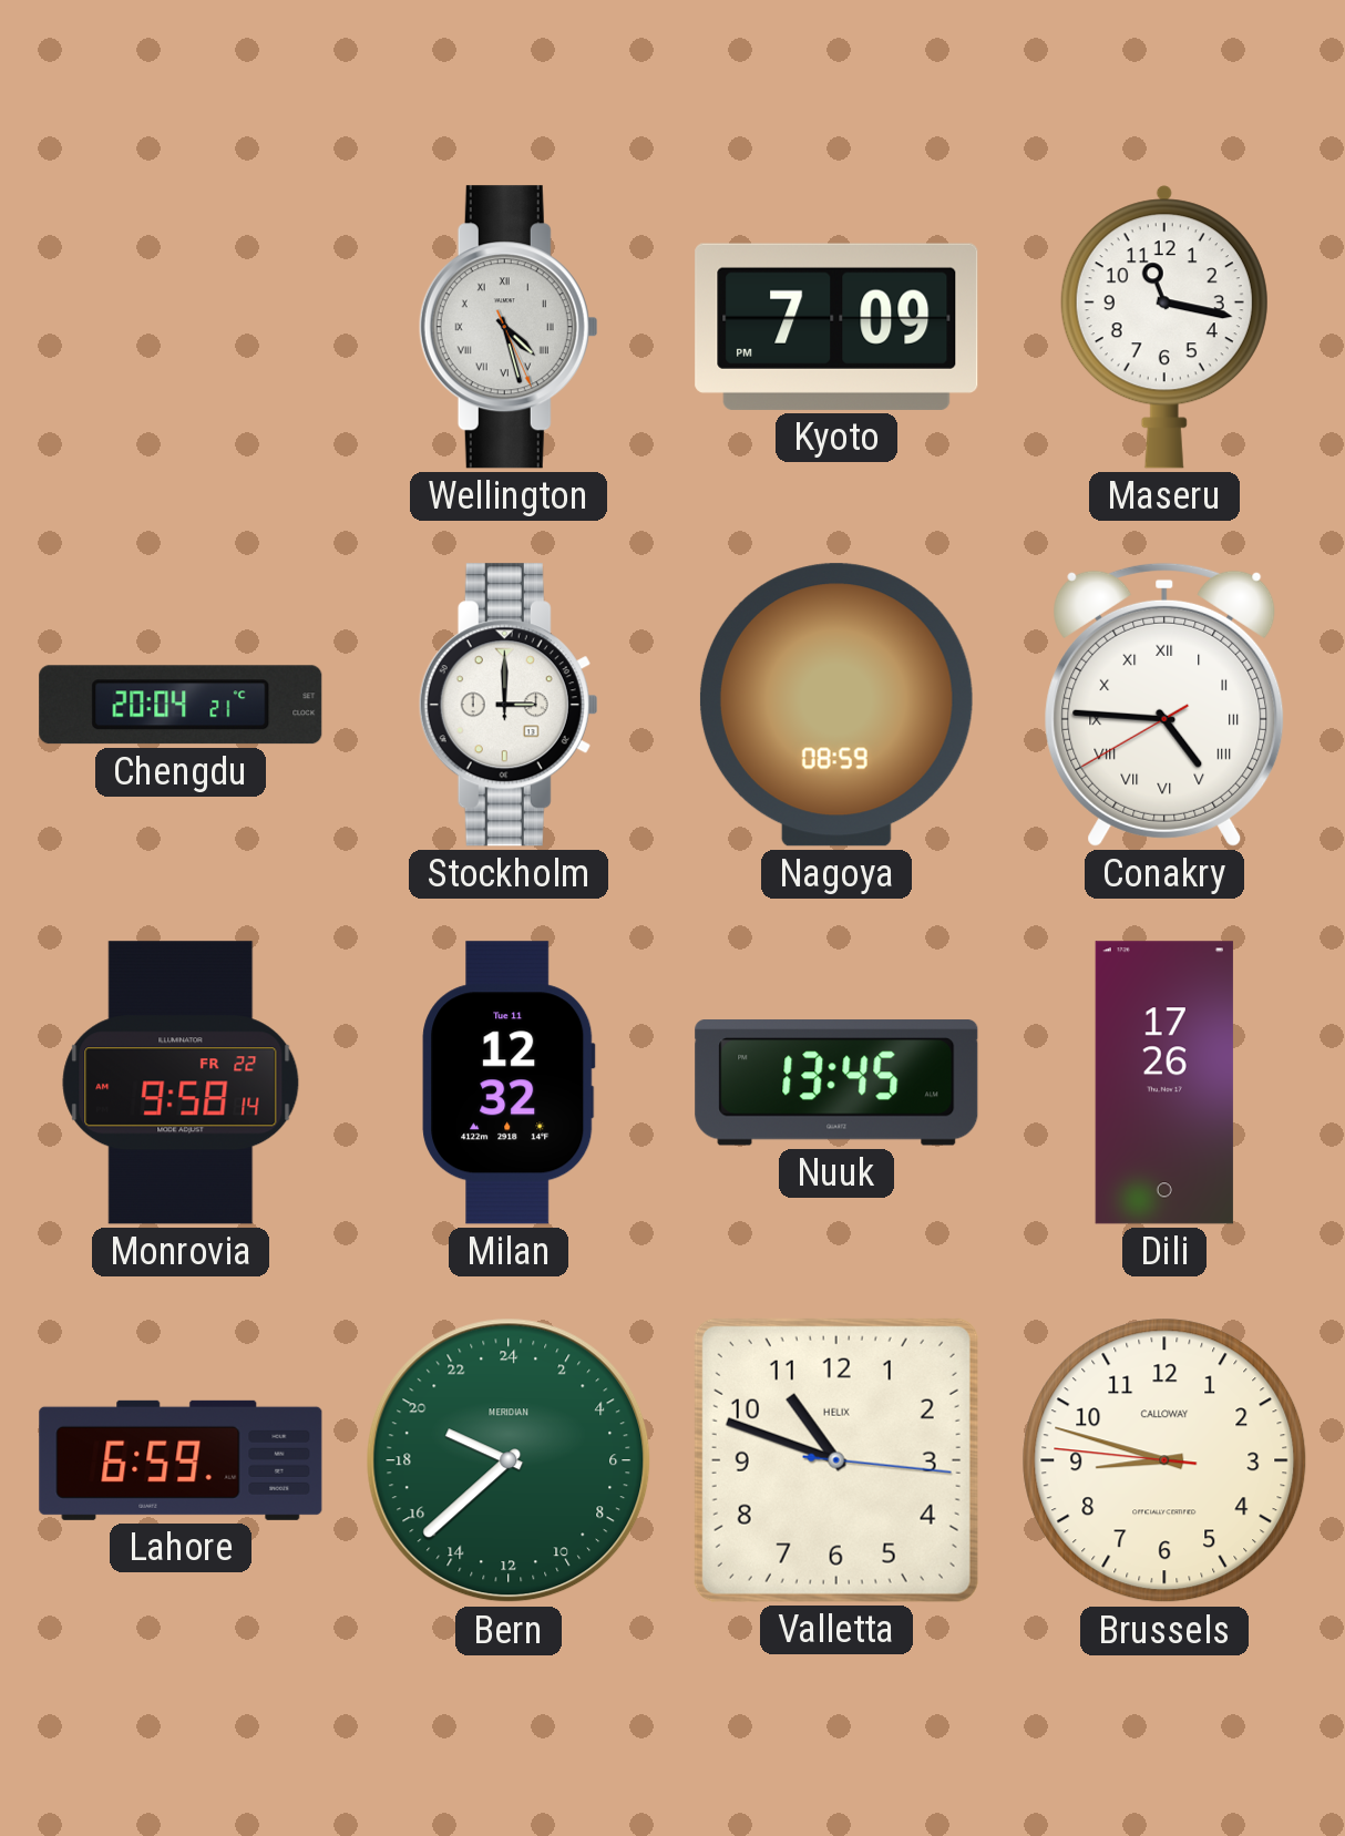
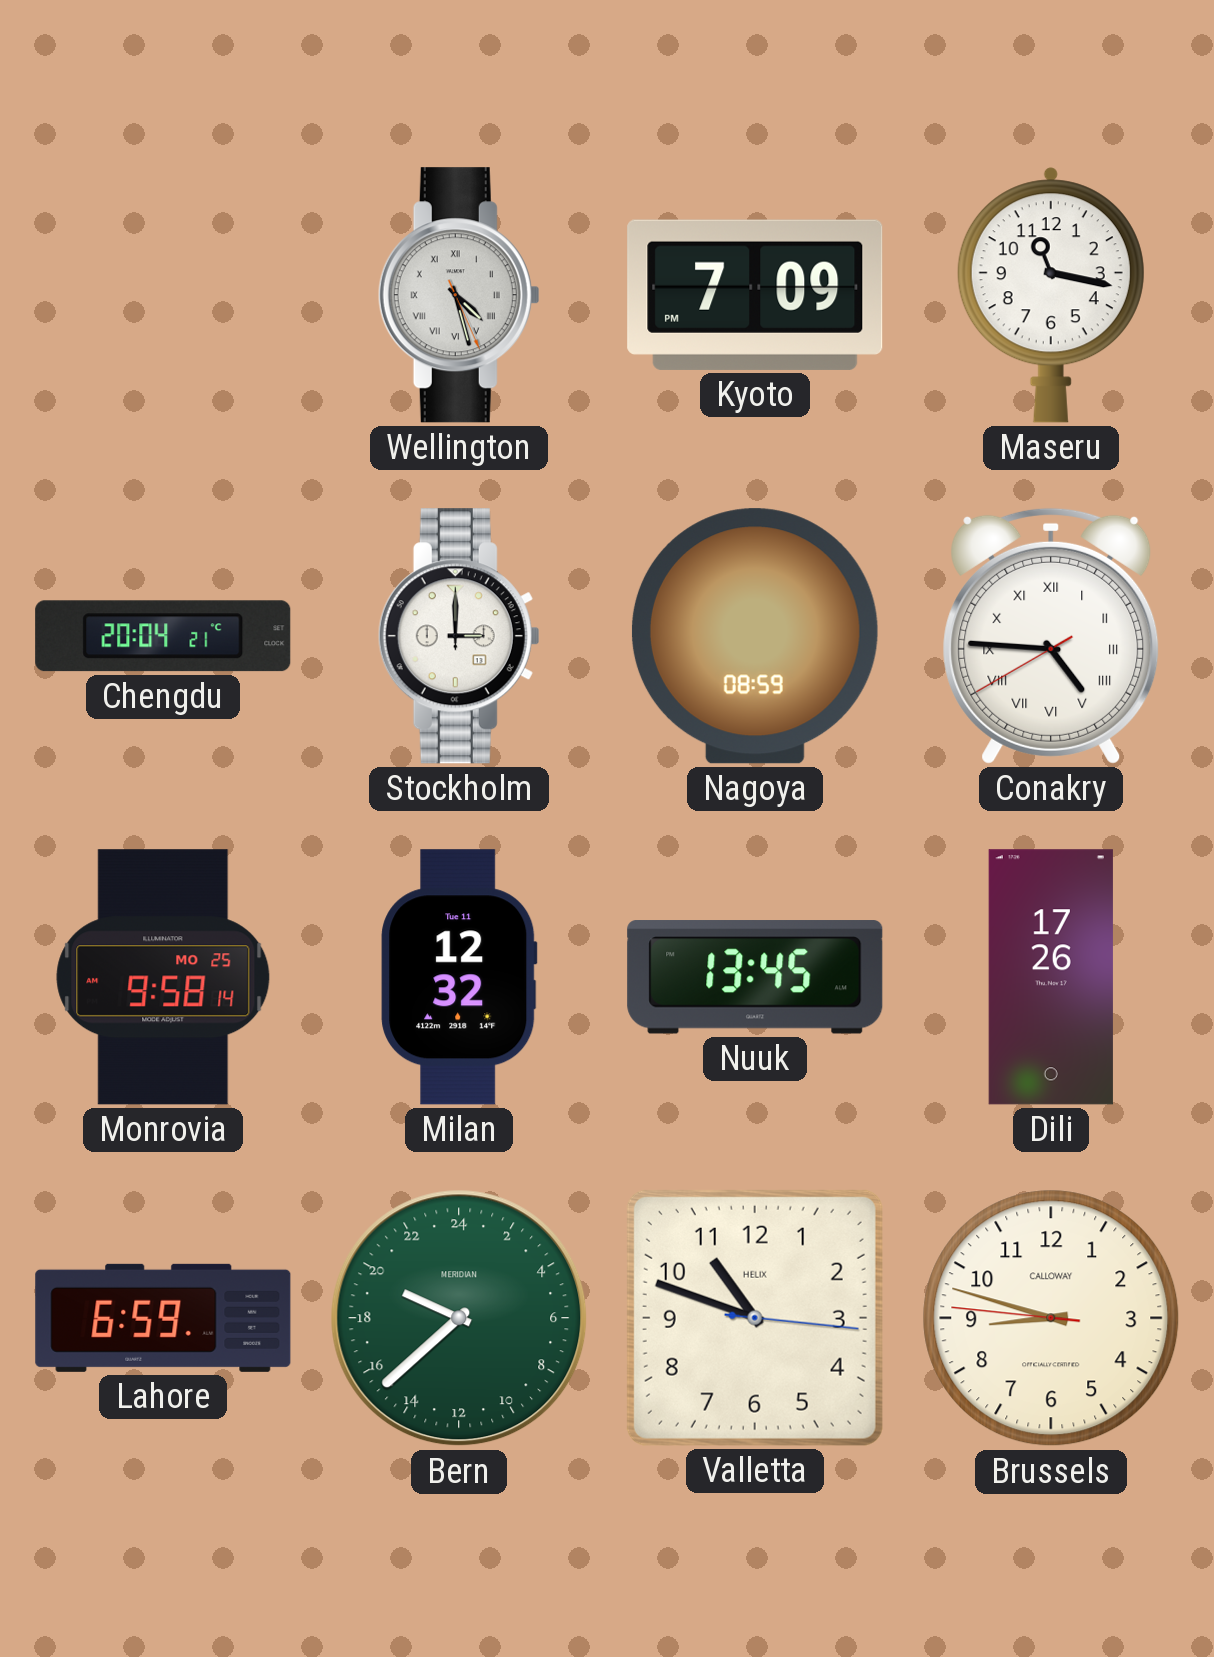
Monrovia date: FR 22 -> MO 25
